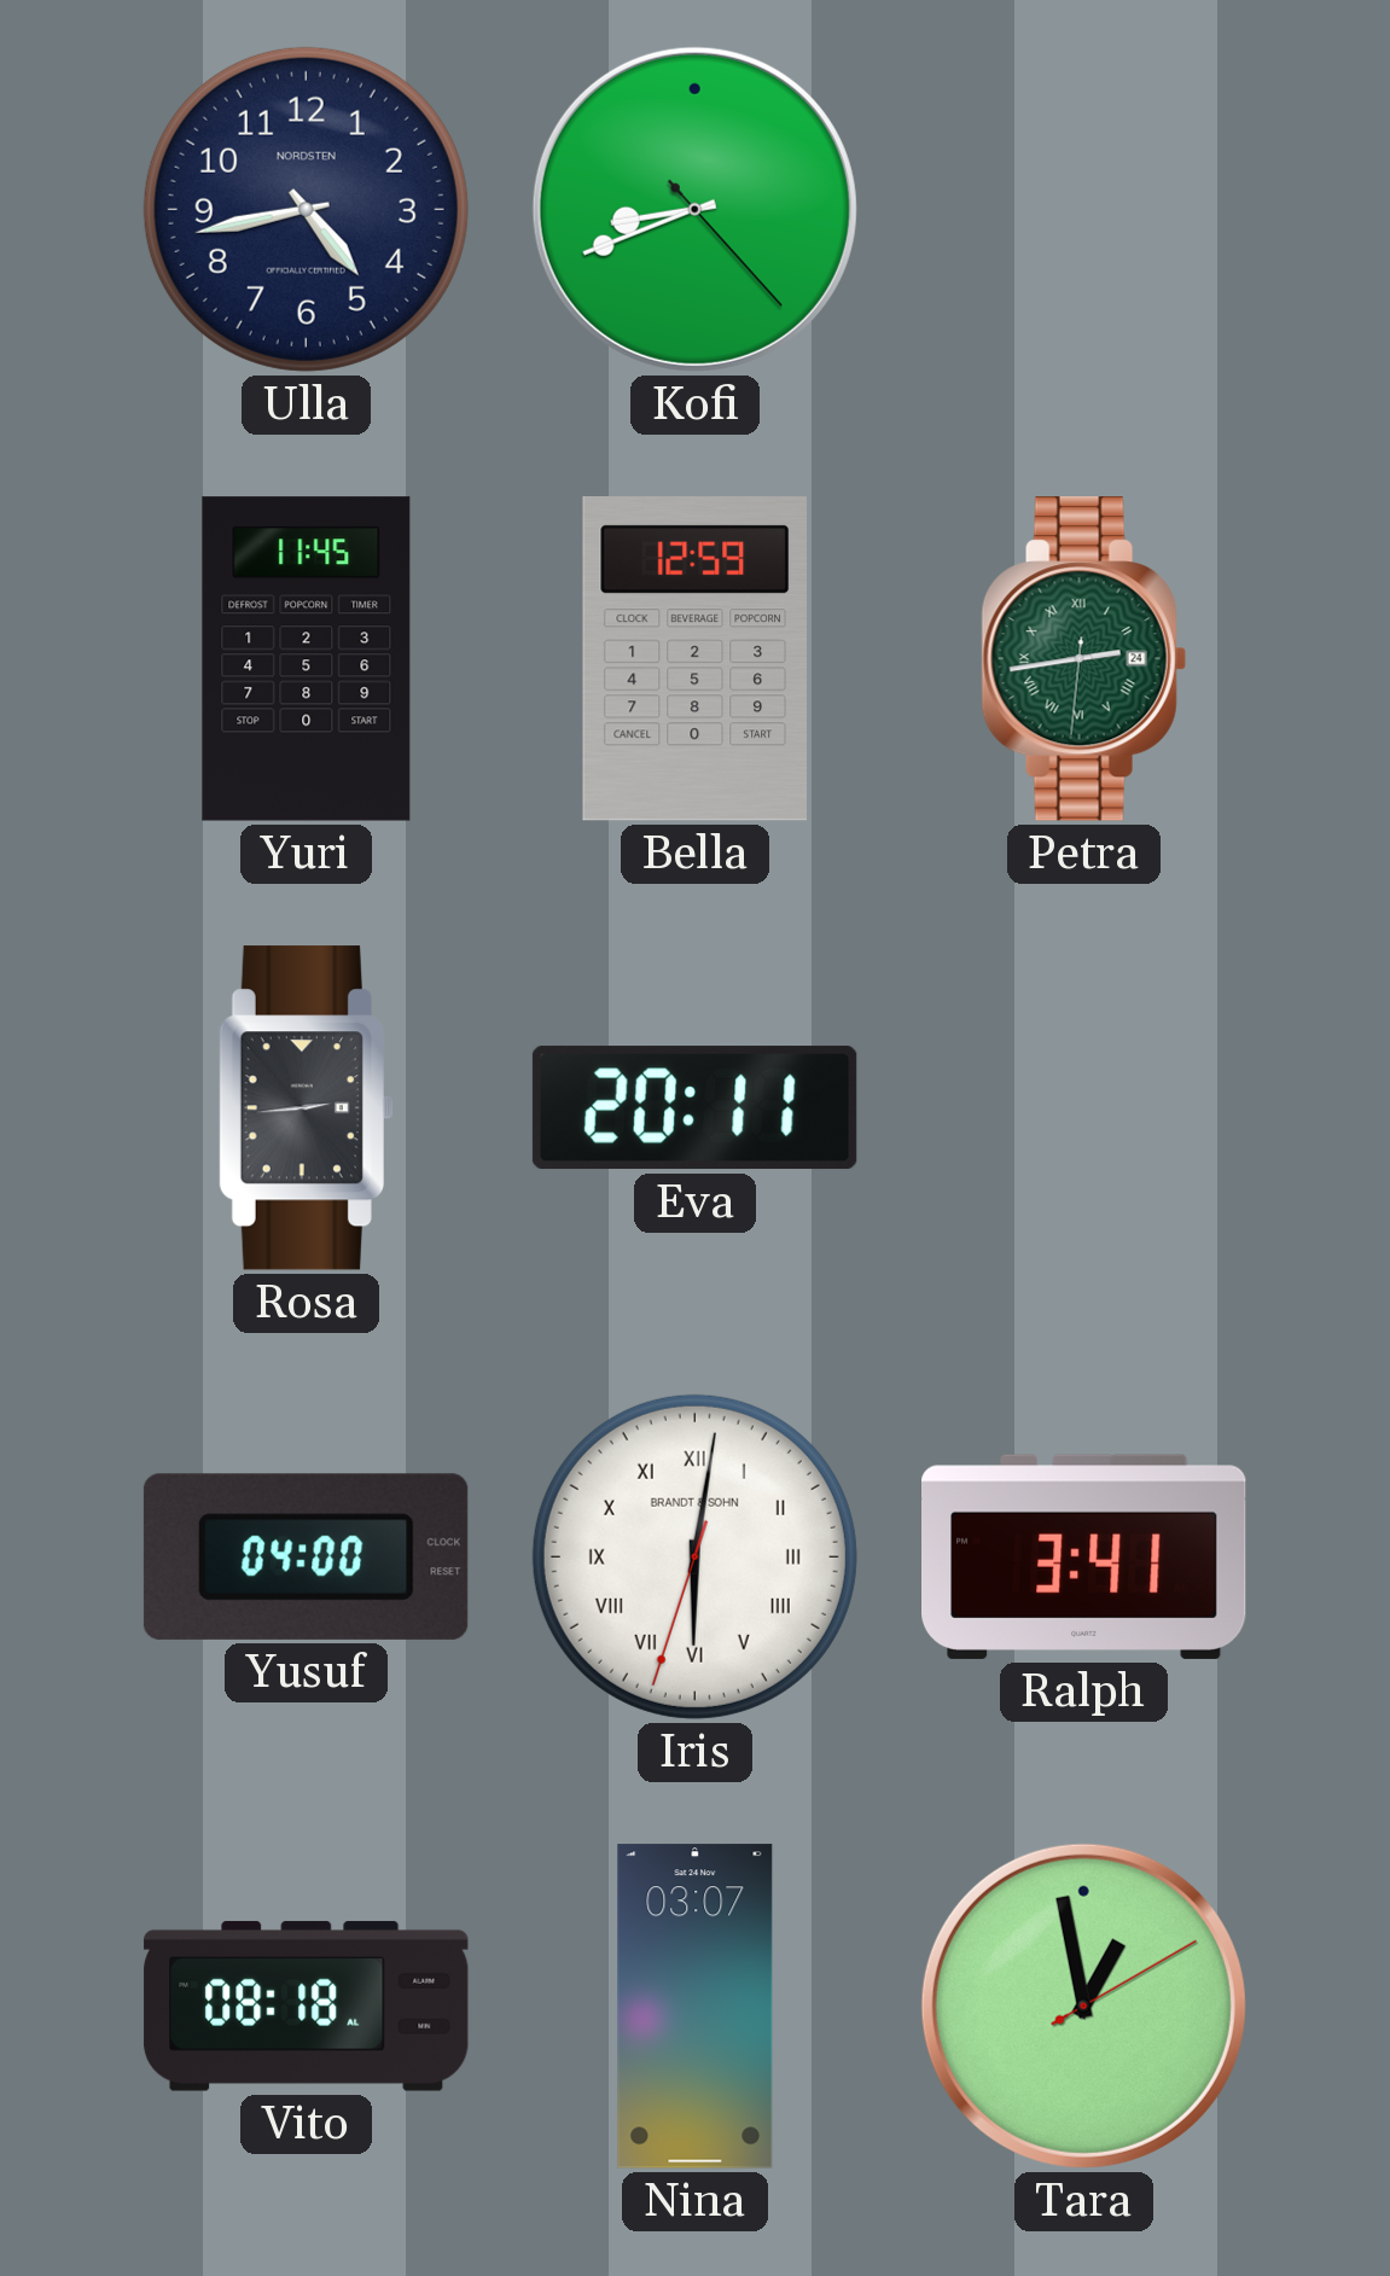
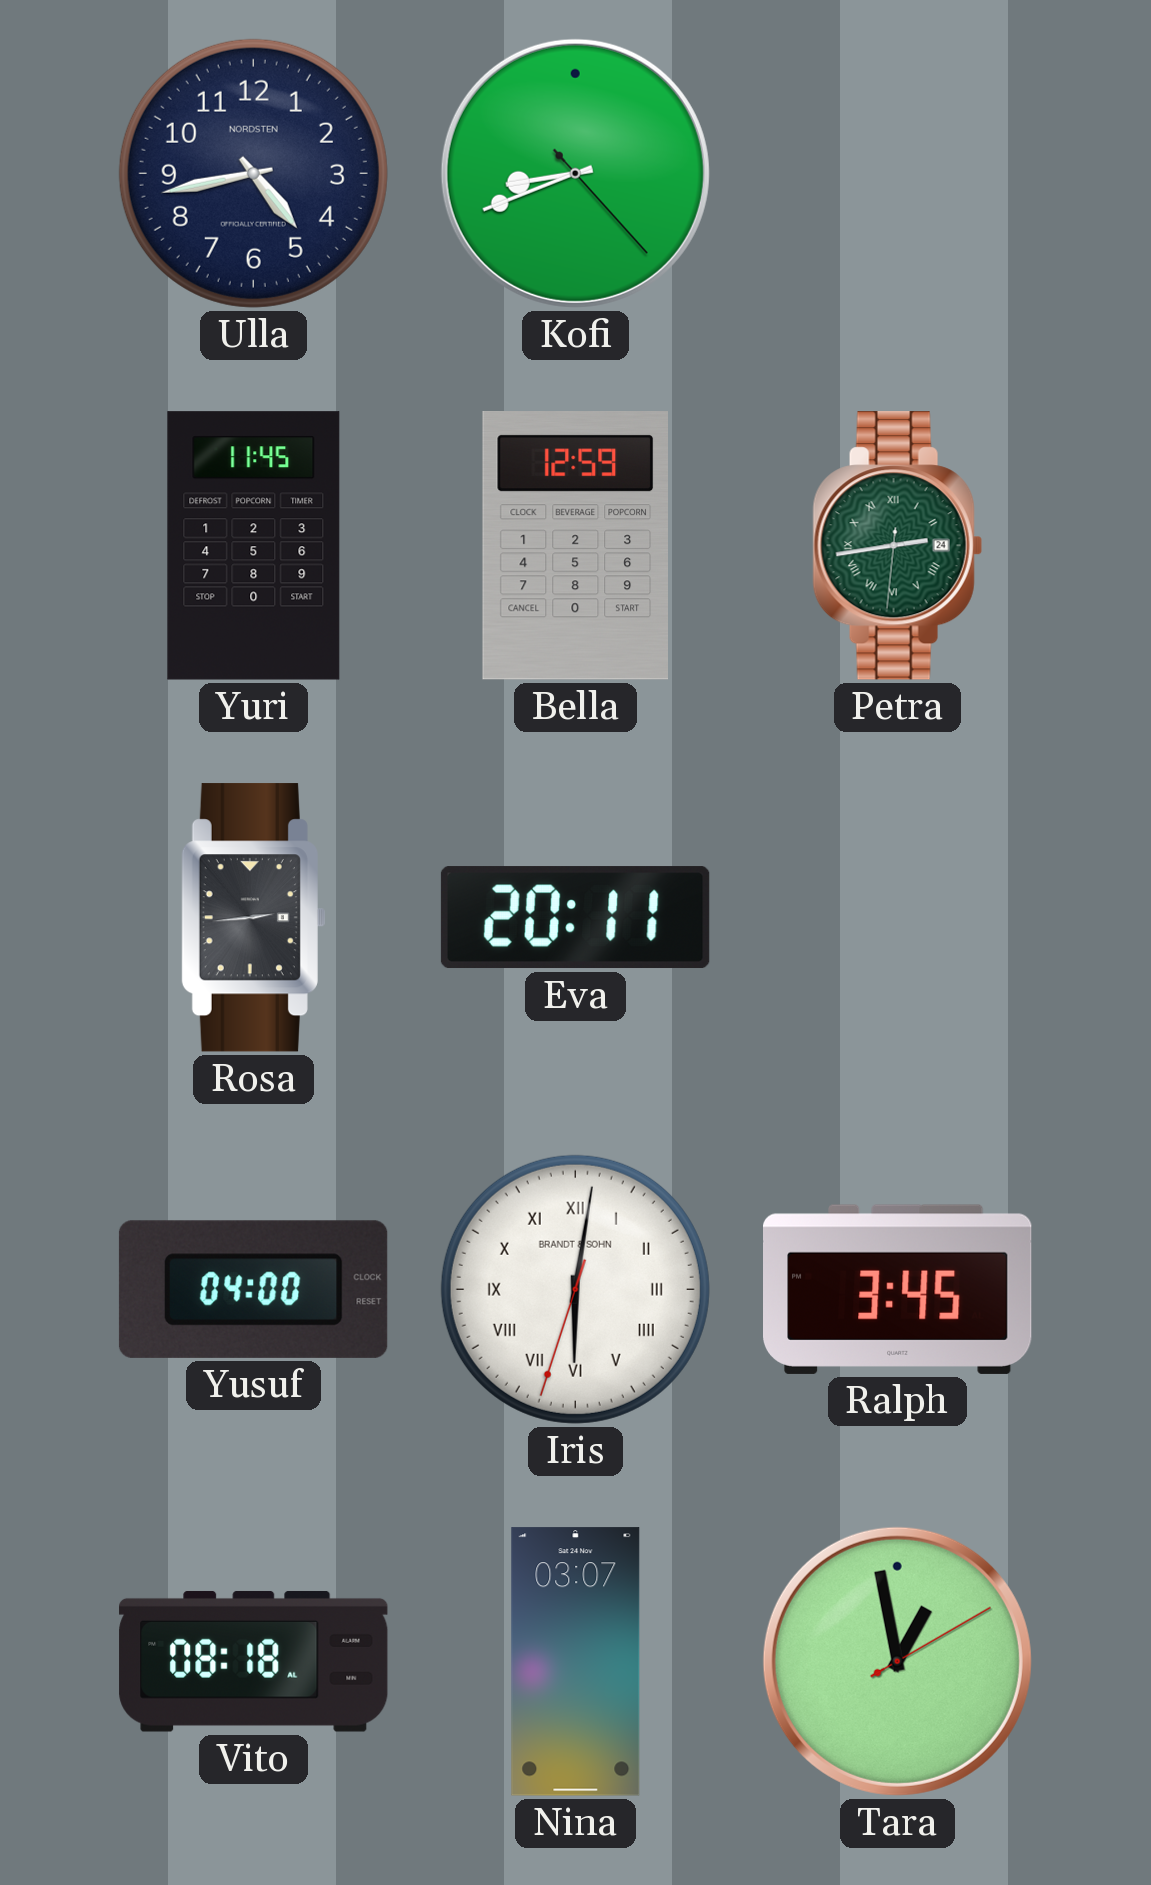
Ralph: 3:41 -> 3:45
